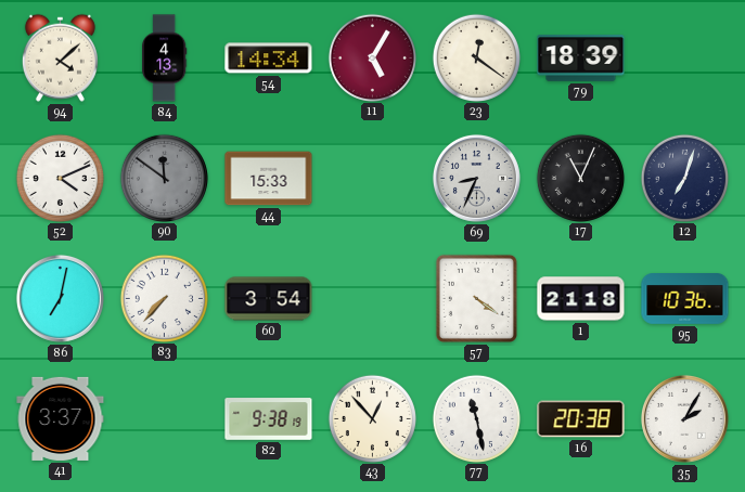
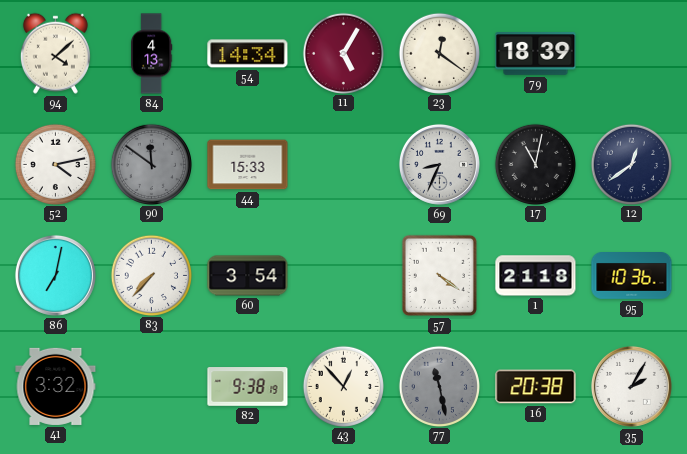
52: 4:11 -> 4:13
17: 11:04 -> 11:02
12: 7:03 -> 12:39
41: 3:37 -> 3:32
77 dial: white -> grey
